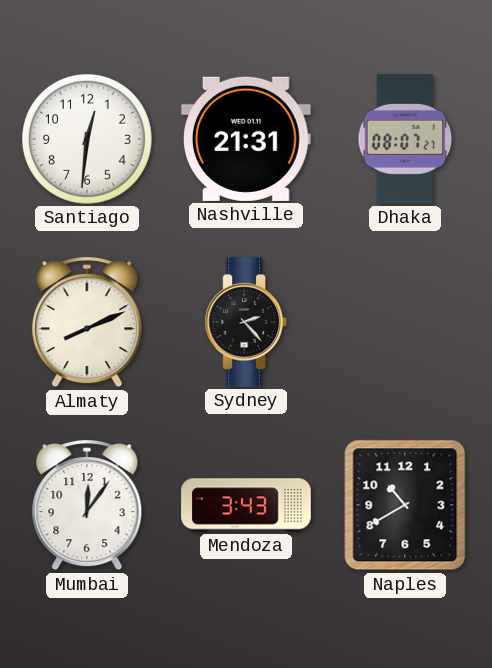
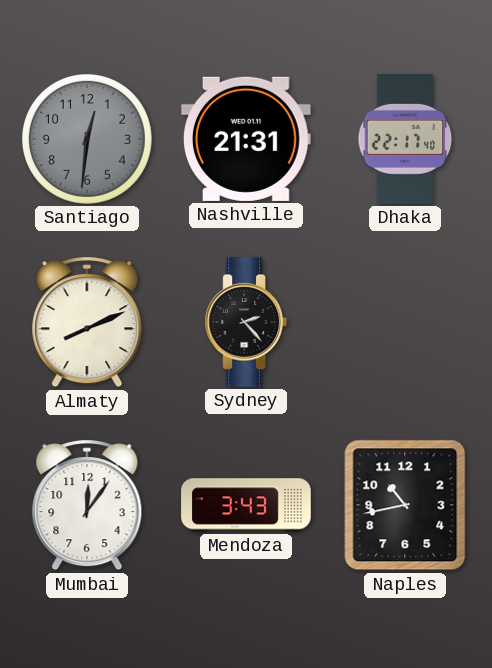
Santiago dial: white -> grey
Dhaka: 08:07 -> 22:17
Naples: 10:40 -> 10:43
